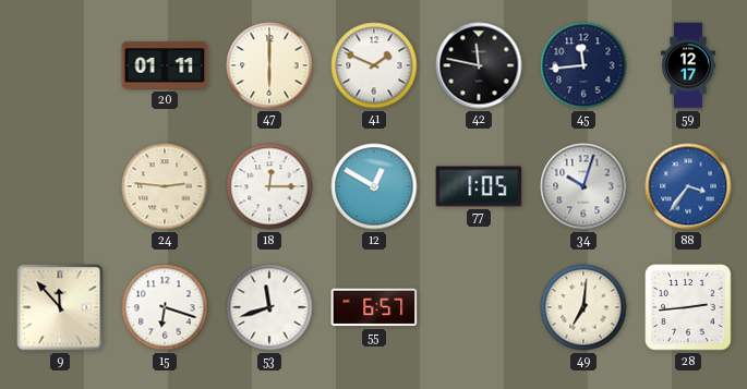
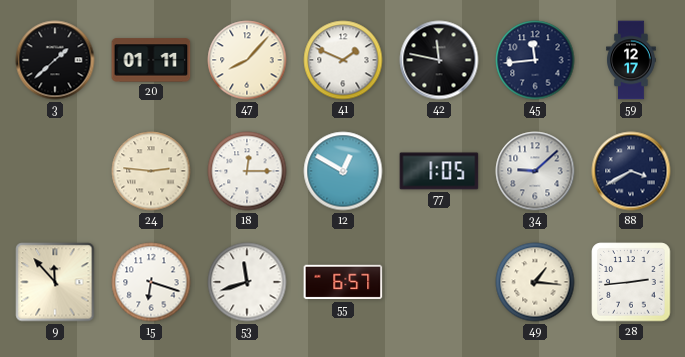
3: none -> 1:38
47: 6:00 -> 8:07
34: 10:03 -> 9:08
88: 3:36 -> 3:40
88 dial: blue -> navy
49: 7:01 -> 1:16
